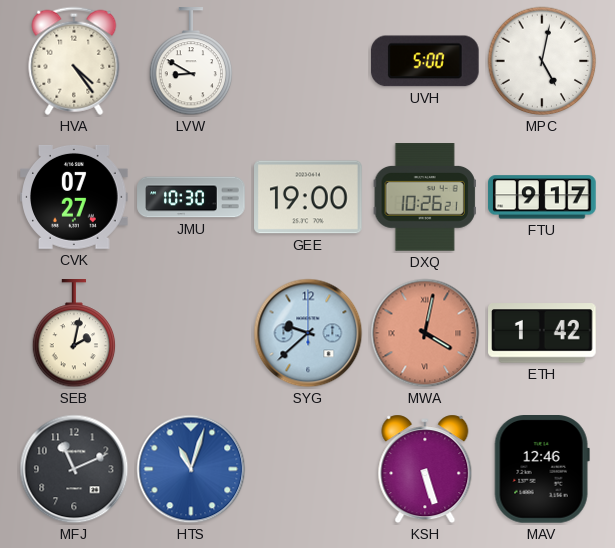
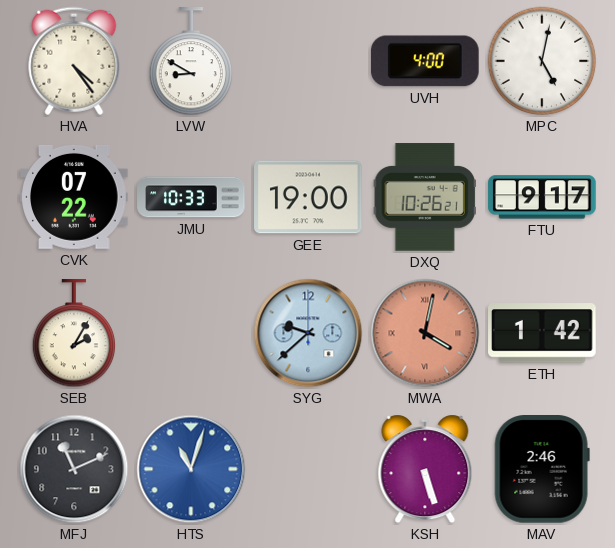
UVH: 5:00 -> 4:00
CVK: 07:27 -> 07:22
JMU: 10:30 -> 10:33
SEB: 2:02 -> 2:05
MAV: 12:46 -> 2:46
